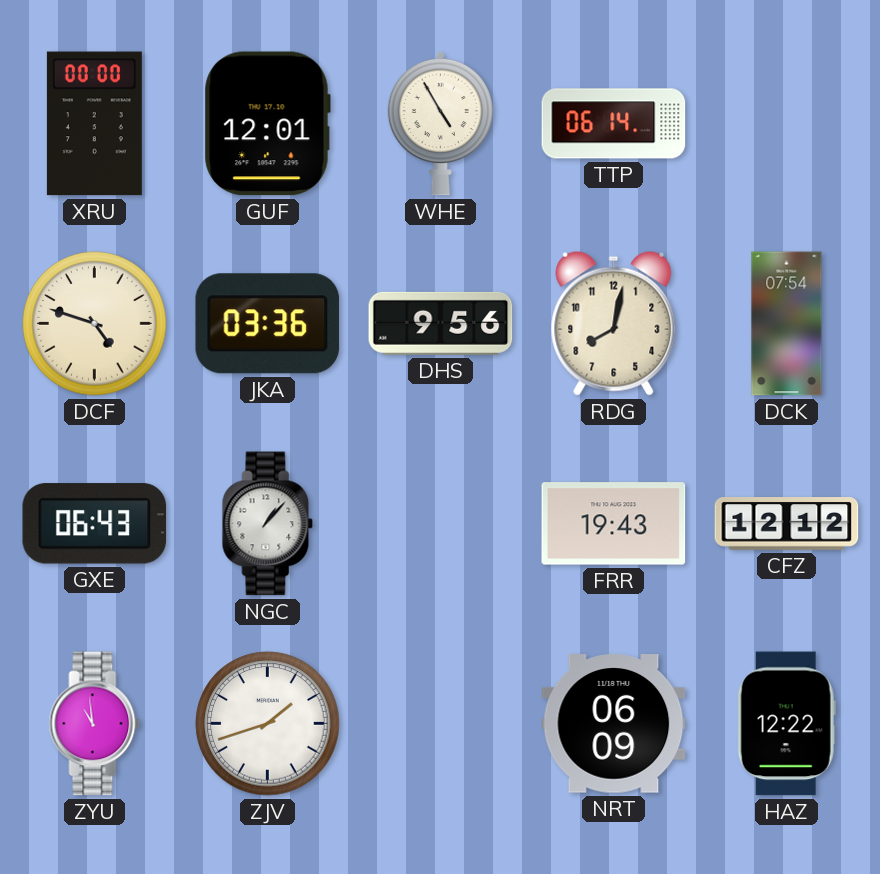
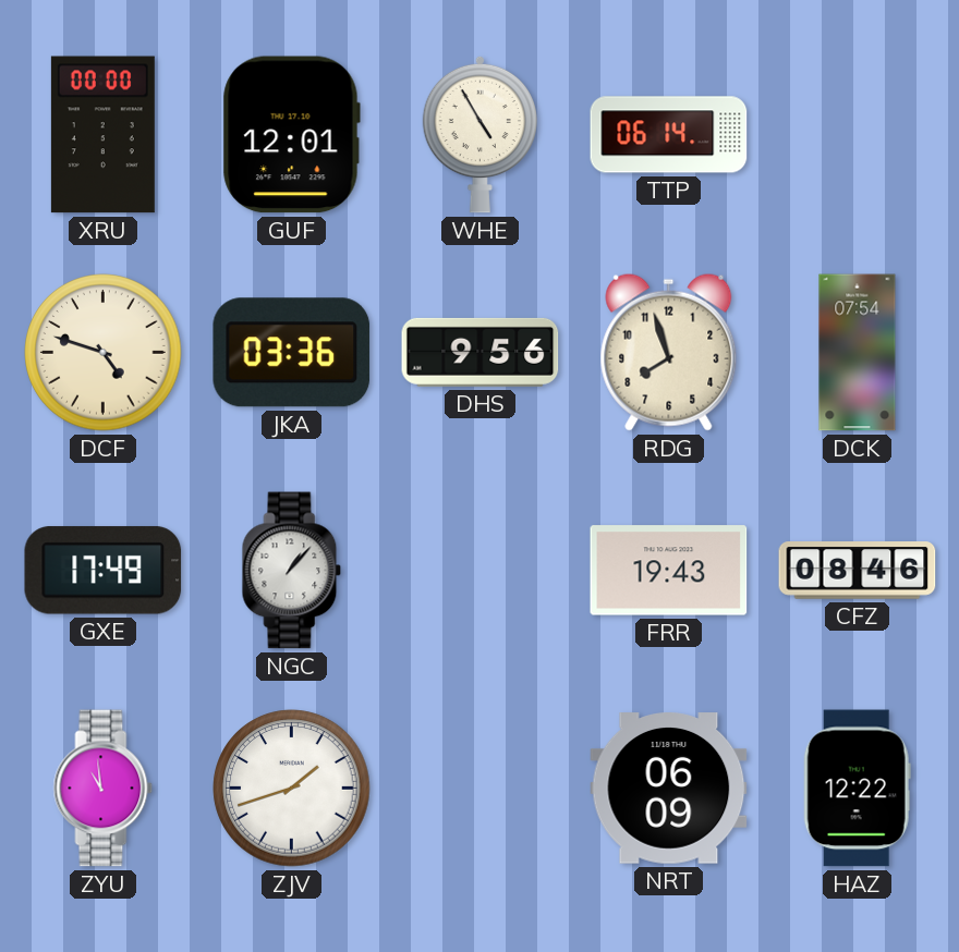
RDG: 8:02 -> 7:57
GXE: 06:43 -> 17:49
CFZ: 12:12 -> 08:46
